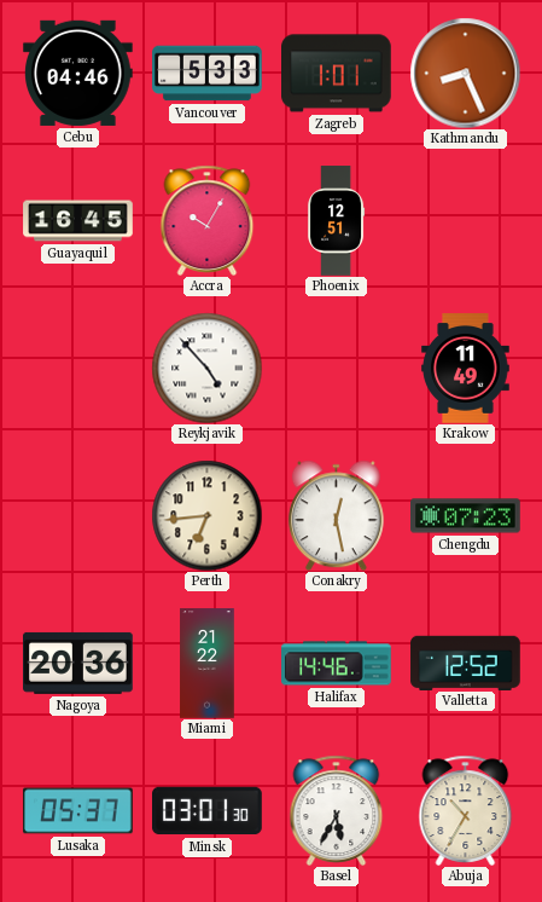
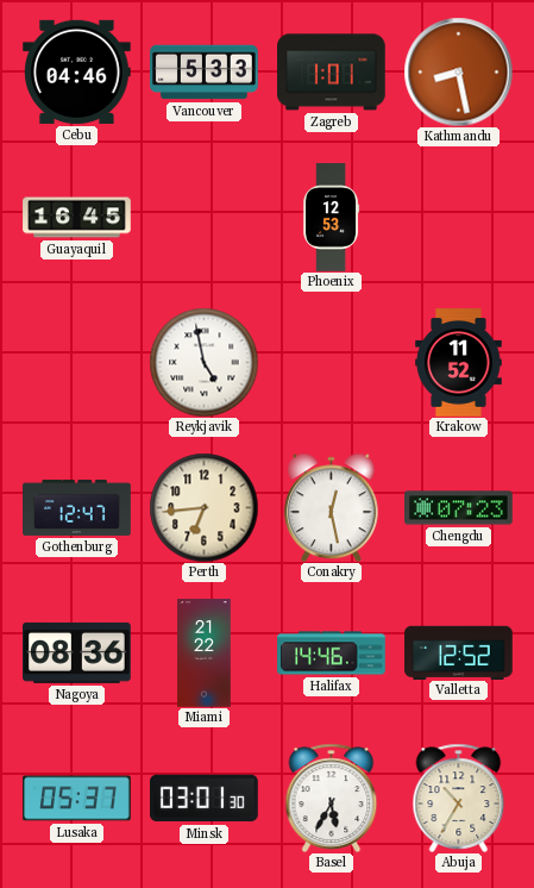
Kathmandu: 8:26 -> 8:28
Accra: 10:05 -> none
Phoenix: 12:51 -> 12:53
Reykjavik: 4:53 -> 4:58
Krakow: 11:49 -> 11:52
Gothenburg: none -> 12:47
Nagoya: 20:36 -> 08:36
